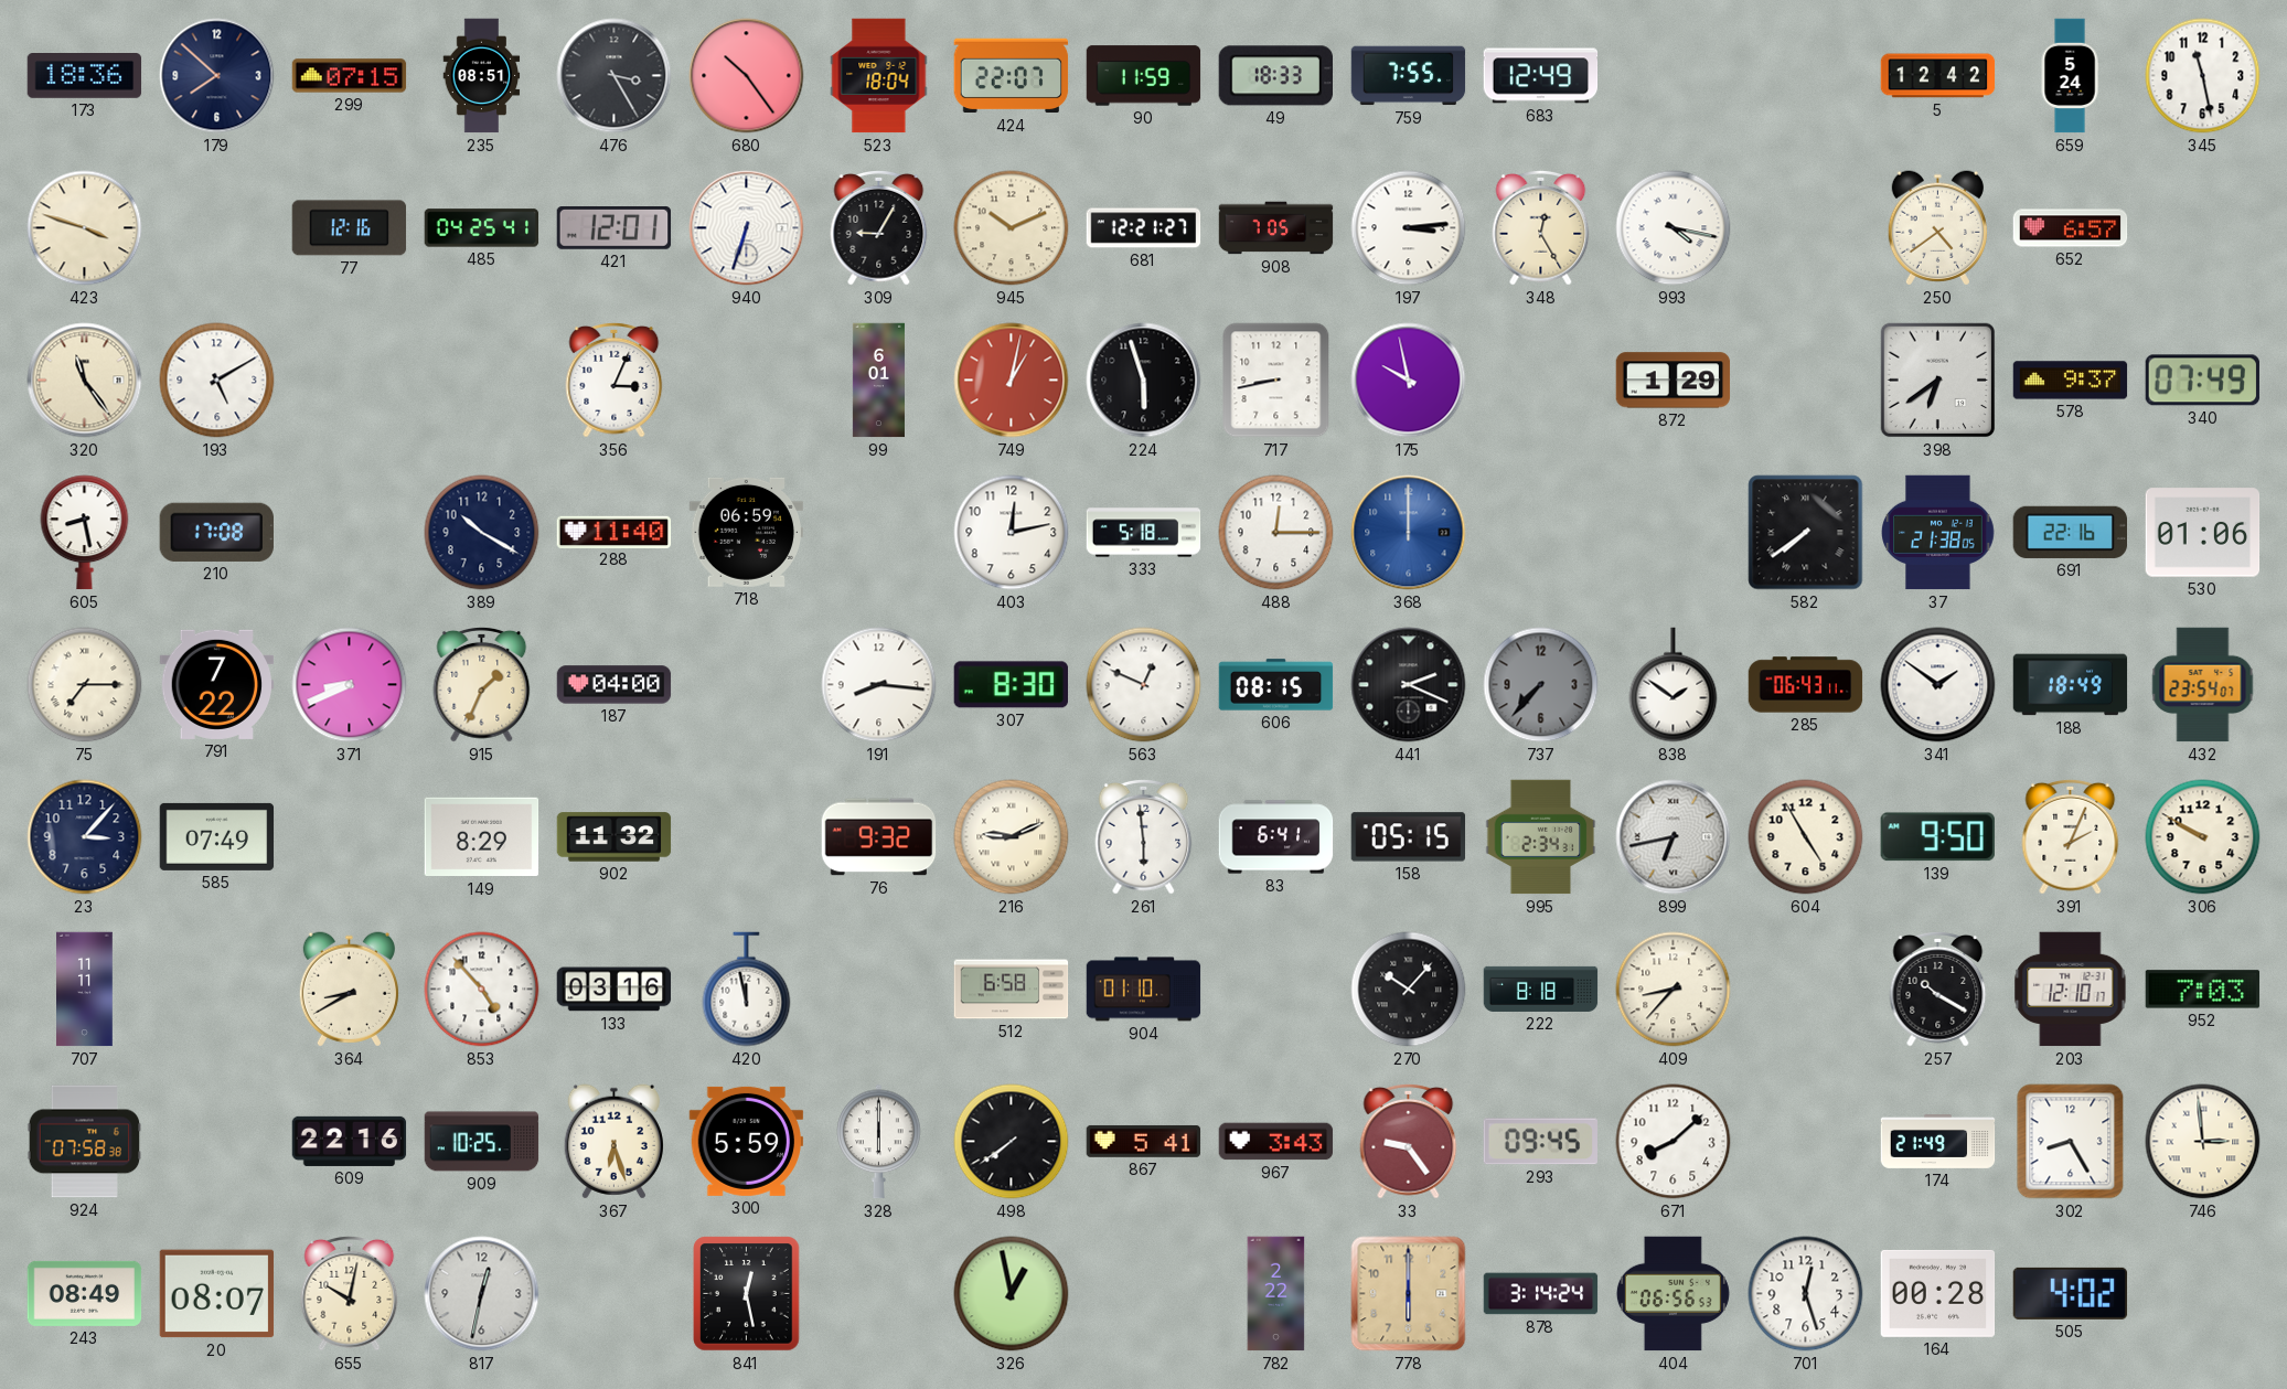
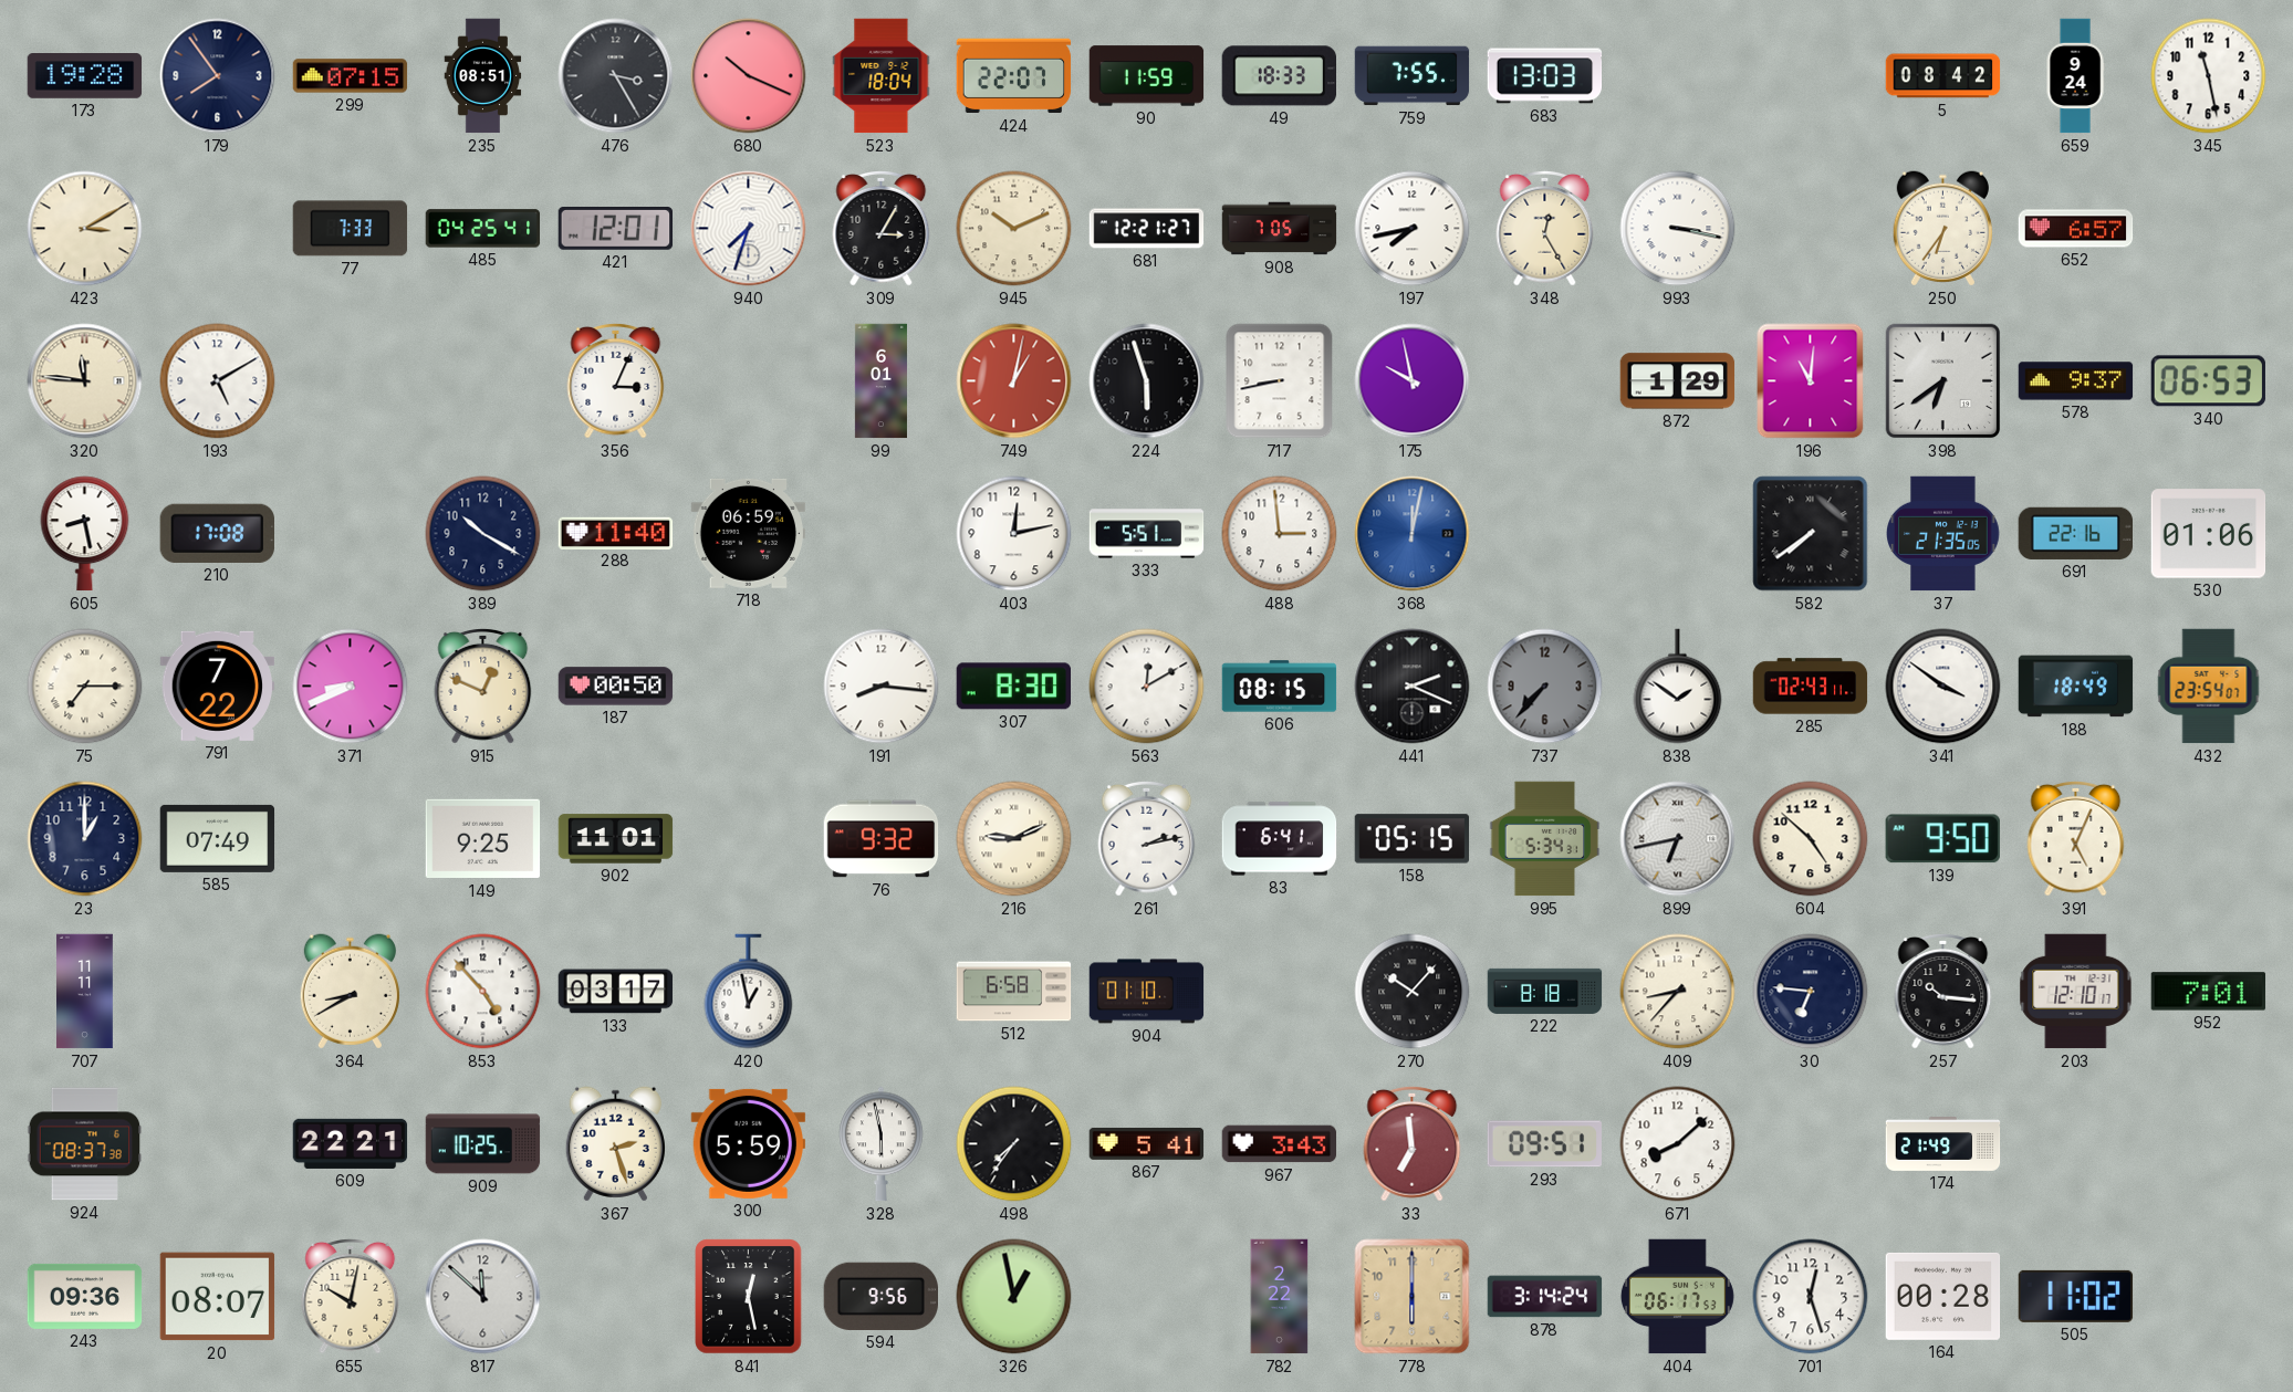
173: 18:36 -> 19:28
179: 7:52 -> 7:54
680: 10:24 -> 10:19
683: 12:49 -> 13:03
5: 12:42 -> 08:42
659: 5:24 -> 9:24
423: 3:48 -> 3:10
77: 12:16 -> 7:33
940: 6:33 -> 7:33
309: 9:05 -> 3:05
197: 3:14 -> 7:43
993: 4:17 -> 3:17
250: 4:39 -> 6:36
320: 11:24 -> 11:46
196: none -> 11:01
340: 07:49 -> 06:53
333: 5:18 -> 5:51
488: 12:15 -> 2:59
368: 12:00 -> 12:02
37: 21:38 -> 21:35
915: 1:34 -> 12:49
187: 04:00 -> 00:50
563: 12:49 -> 12:10
285: 06:43 -> 02:43
341: 1:51 -> 3:51
23: 3:07 -> 1:00
149: 8:29 -> 9:25
902: 11:32 -> 11:01
261: 5:59 -> 2:13
995: 2:34 -> 5:34
604: 4:55 -> 4:52
391: 2:04 -> 5:04
306: 9:50 -> none
133: 03:16 -> 03:17
420: 11:58 -> 12:58
30: none -> 6:46
257: 10:20 -> 10:16
952: 7:03 -> 7:01
924: 07:58 -> 08:37
609: 22:16 -> 22:21
367: 6:27 -> 2:27
328: 6:00 -> 5:58
498: 7:39 -> 7:36
33: 9:24 -> 6:59
293: 09:45 -> 09:51
302: 8:25 -> none
746: 2:59 -> none
243: 08:49 -> 09:36
817: 12:32 -> 11:52
594: none -> 9:56
404: 06:56 -> 06:17
505: 4:02 -> 11:02
